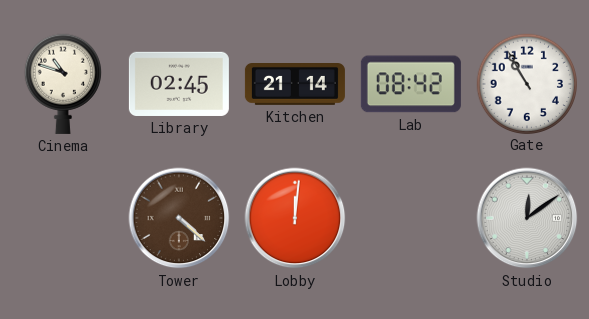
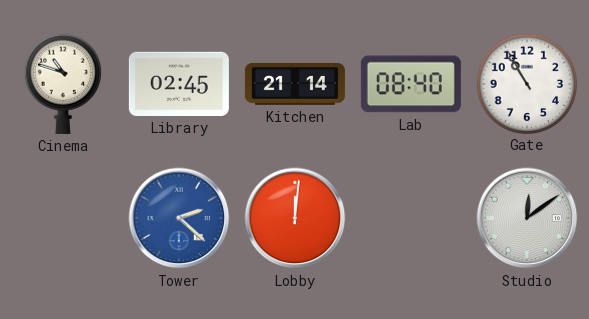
Lab: 08:42 -> 08:40
Tower: 4:22 -> 2:22
Tower dial: brown -> blue
